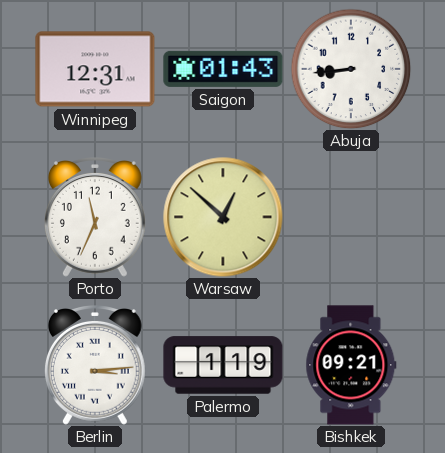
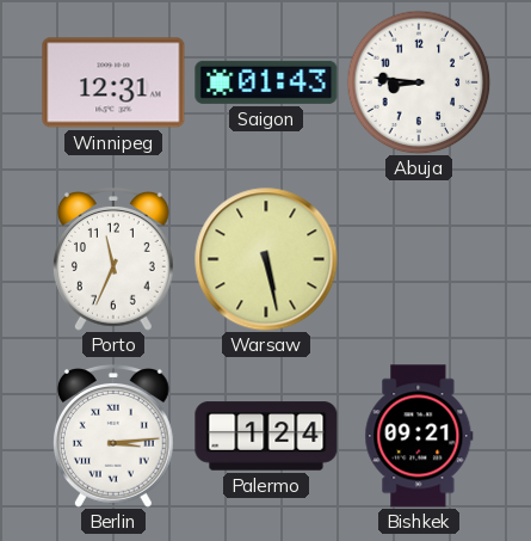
Abuja: 8:44 -> 8:46
Warsaw: 12:52 -> 5:28
Palermo: 1:19 -> 1:24
